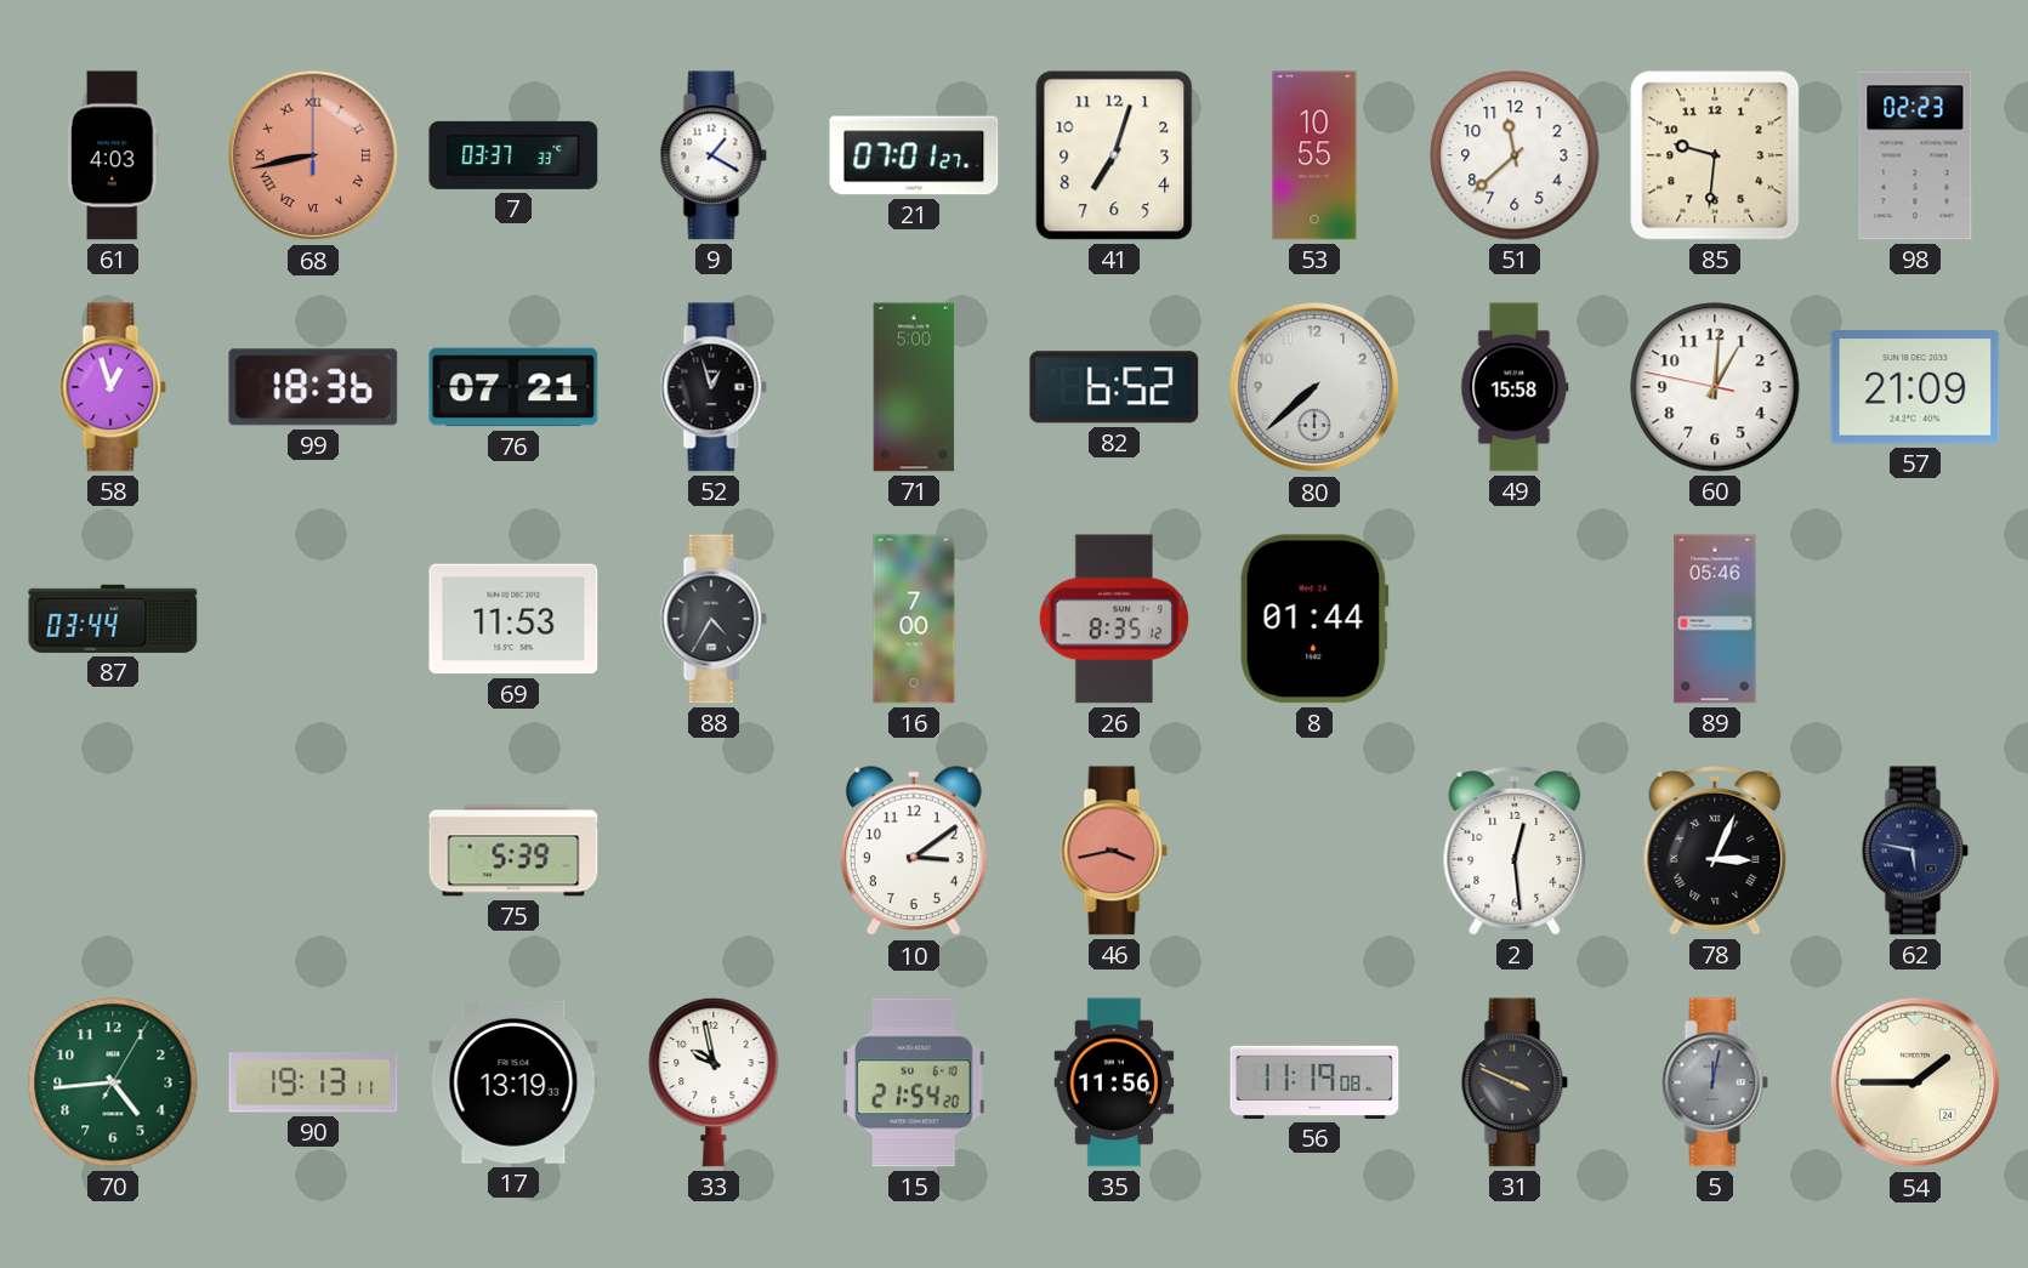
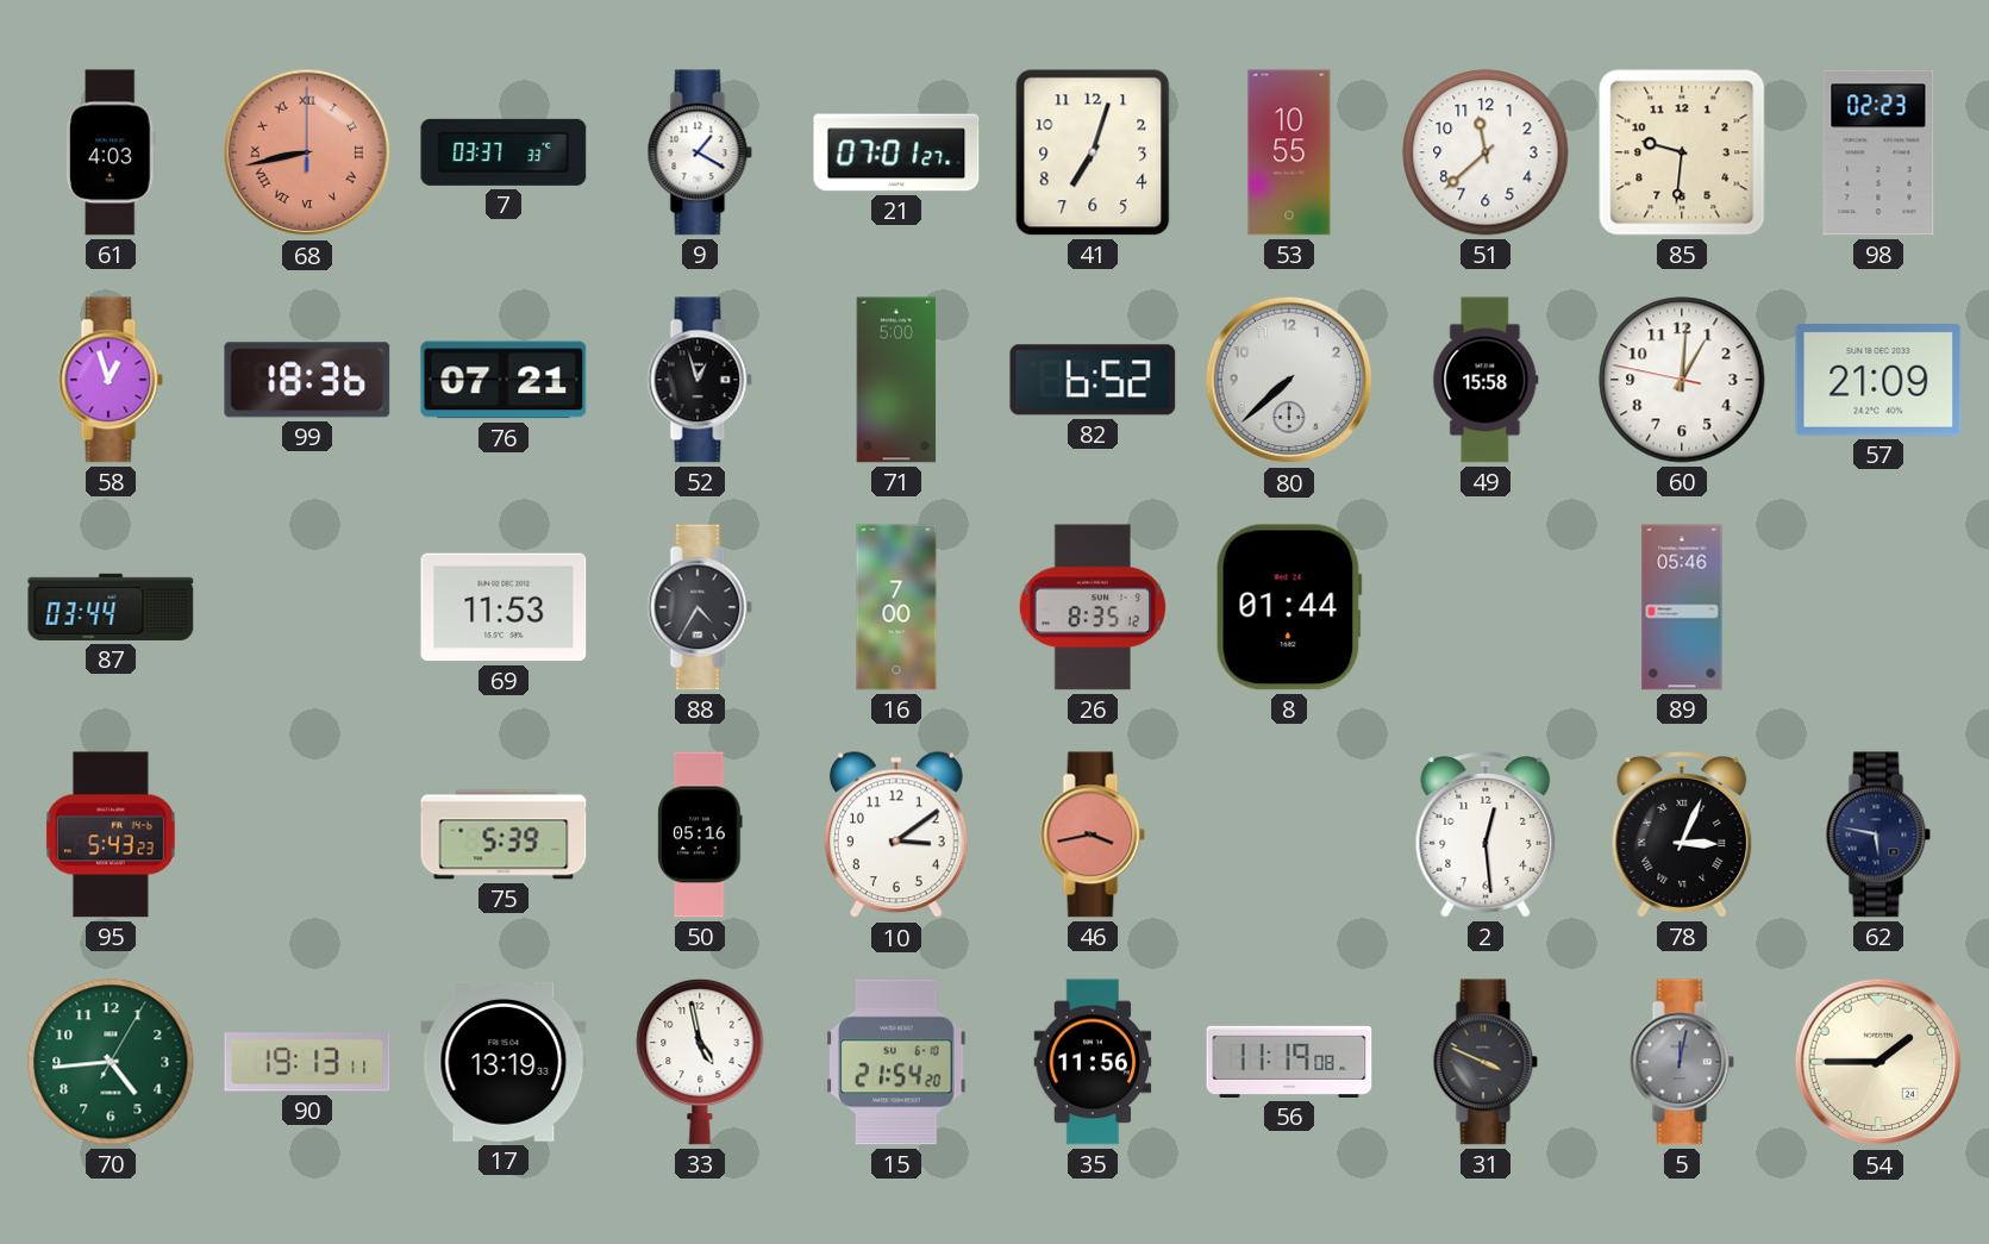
95: none -> 5:43
50: none -> 05:16
33: 9:58 -> 4:58
